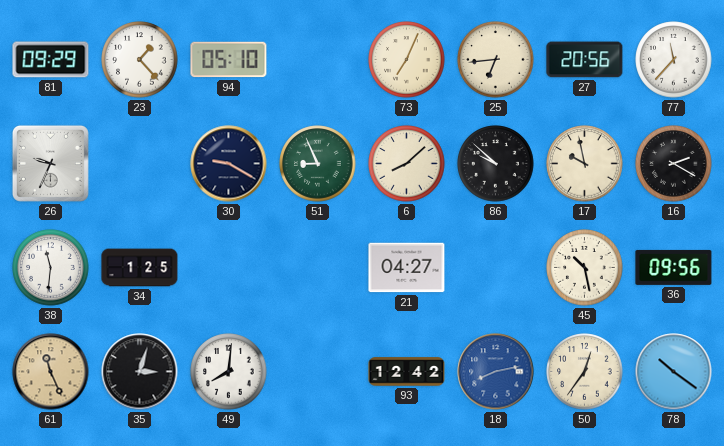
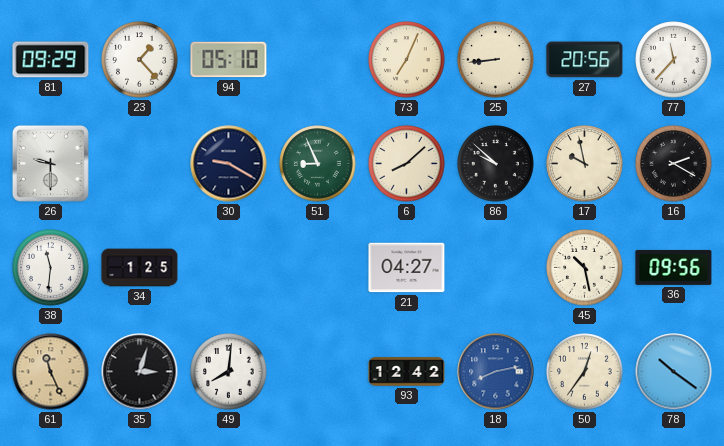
25: 6:44 -> 8:44
26: 9:34 -> 9:30
